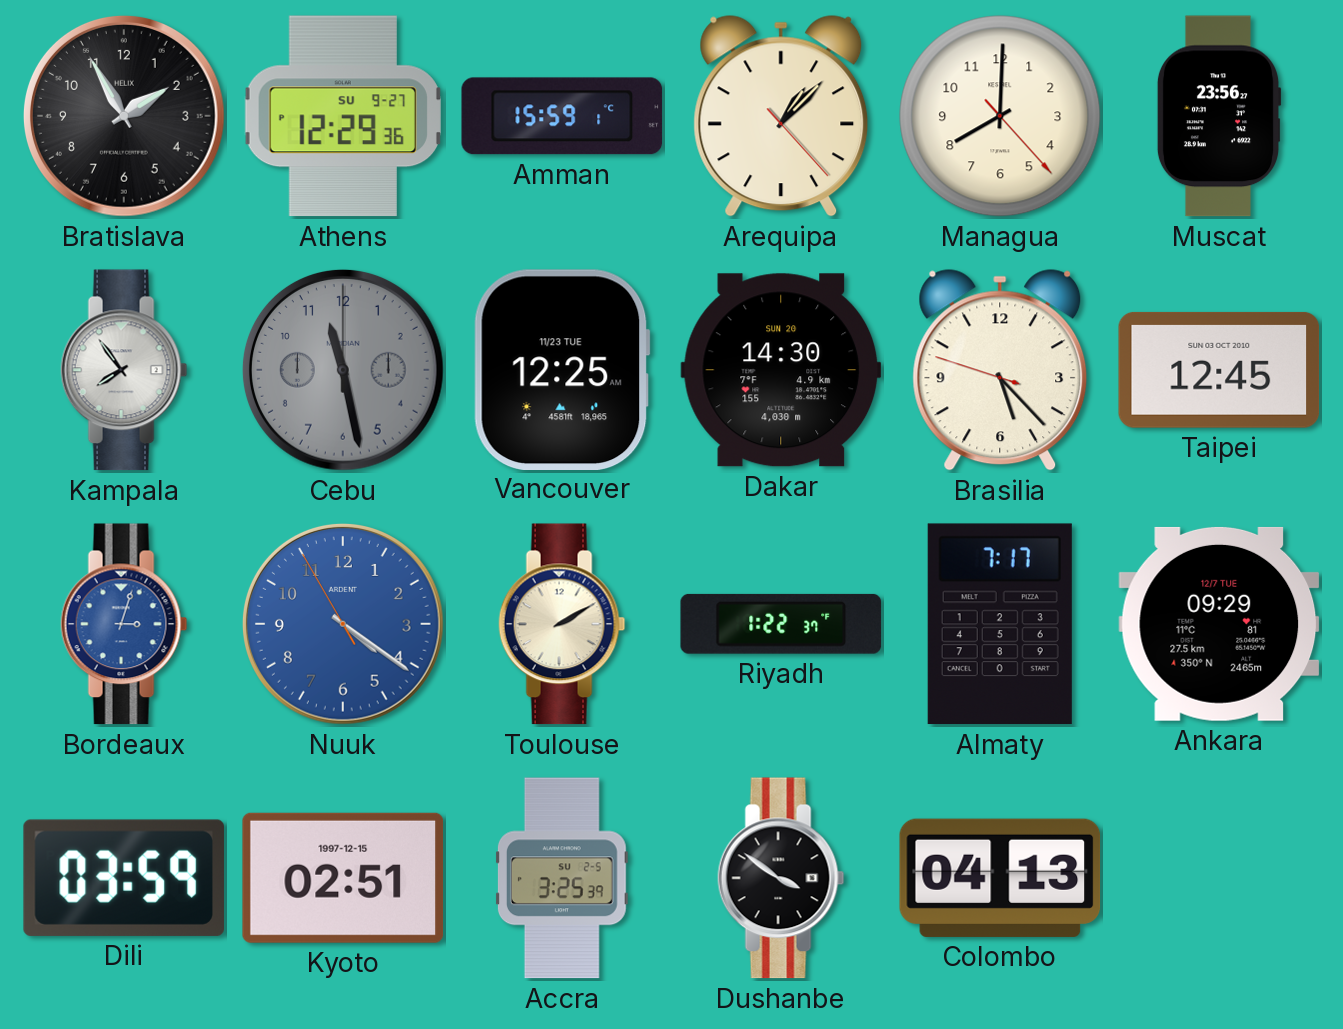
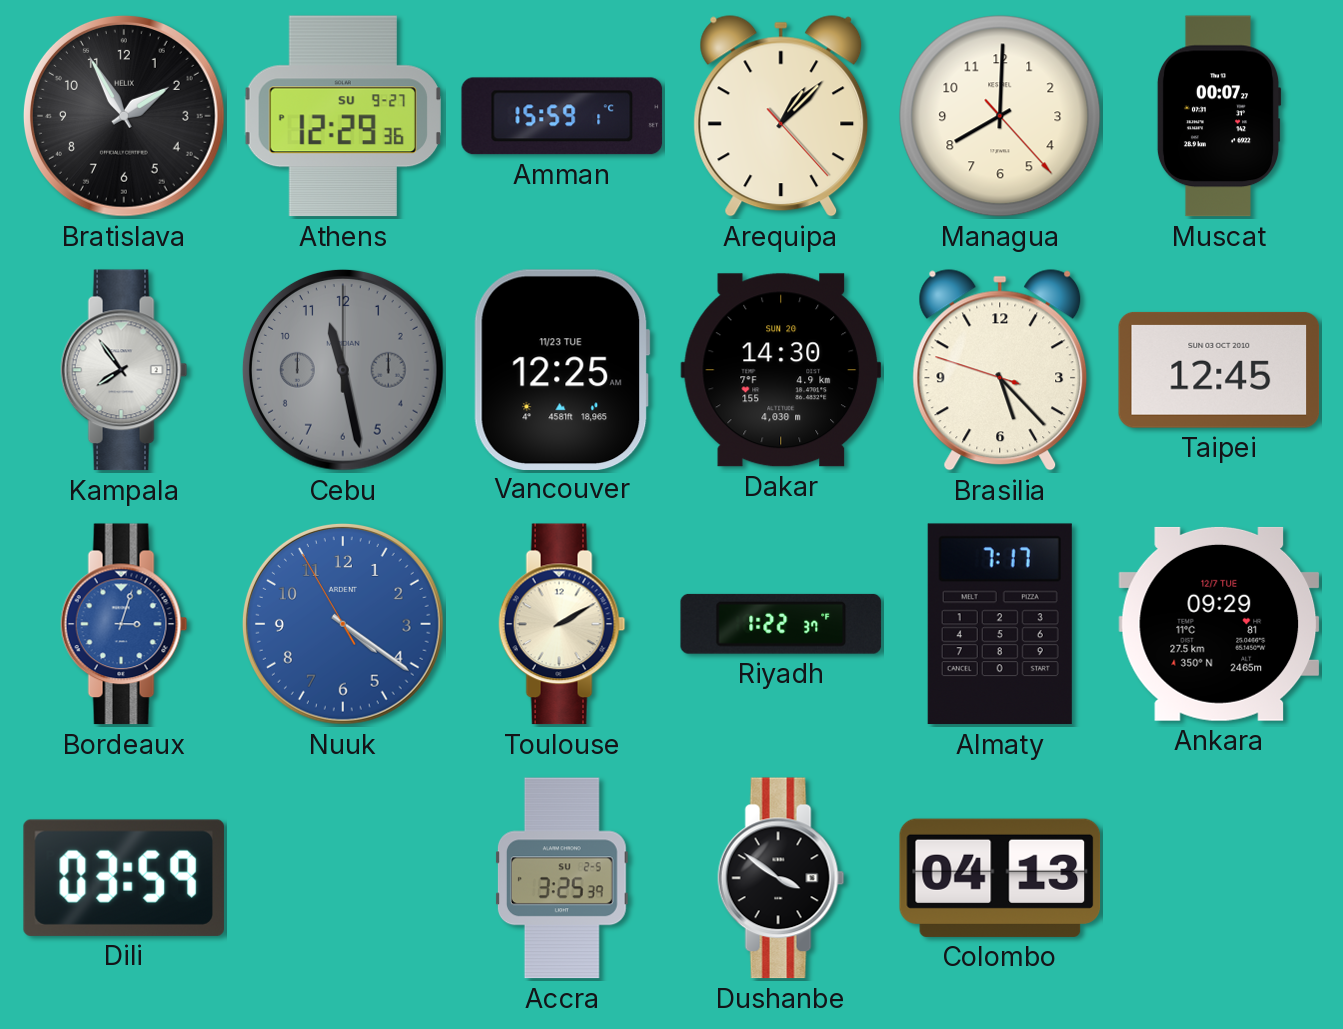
Muscat: 23:56 -> 00:07
Kyoto: 02:51 -> none
